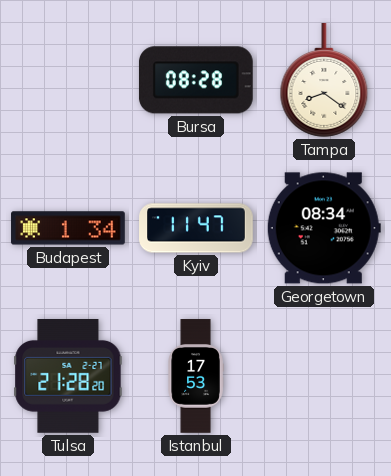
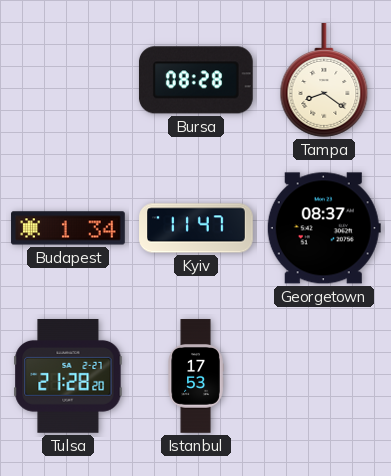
Georgetown: 08:34 -> 08:37
